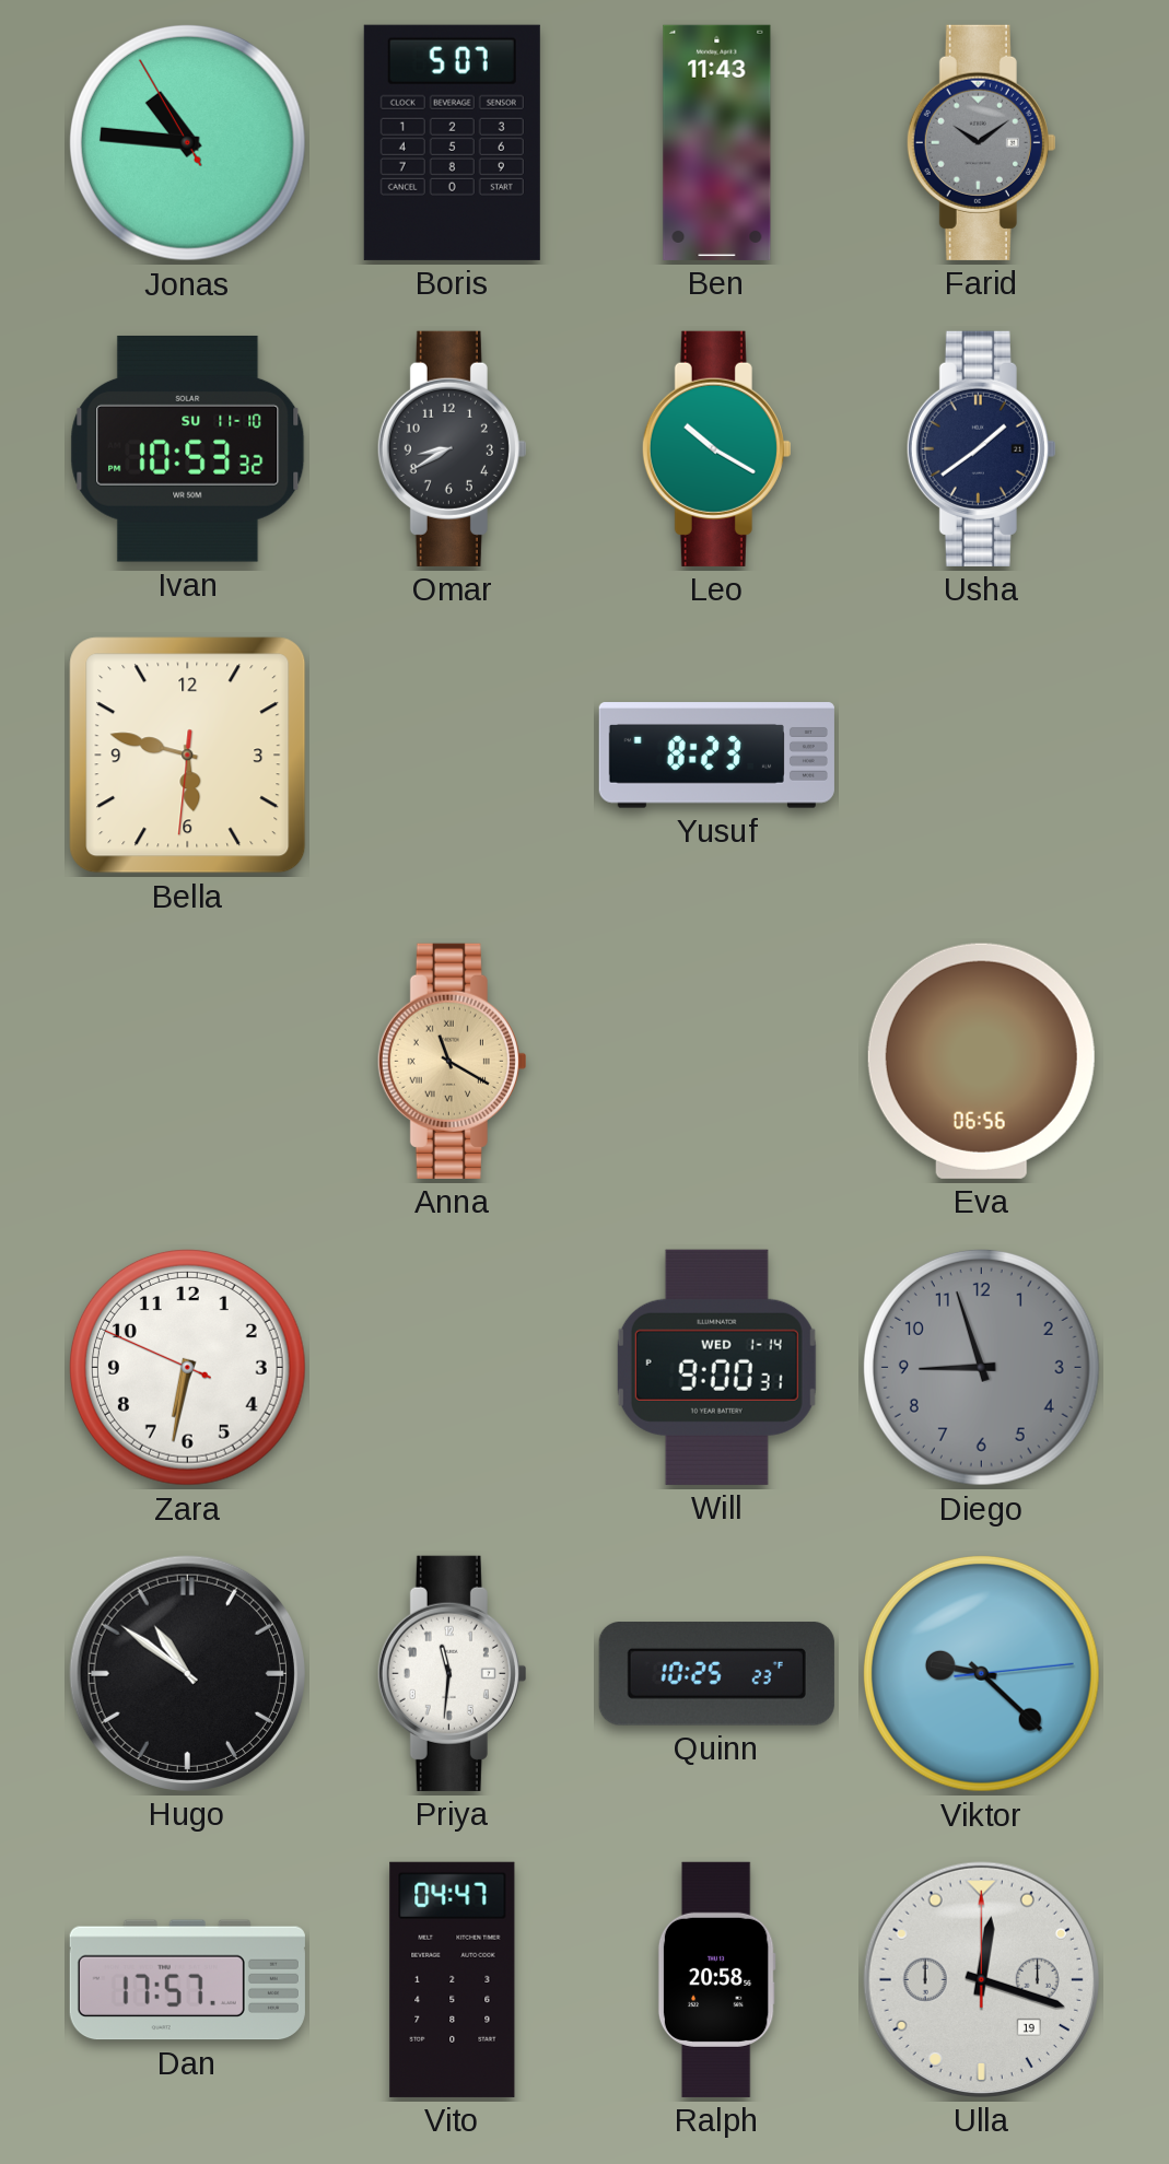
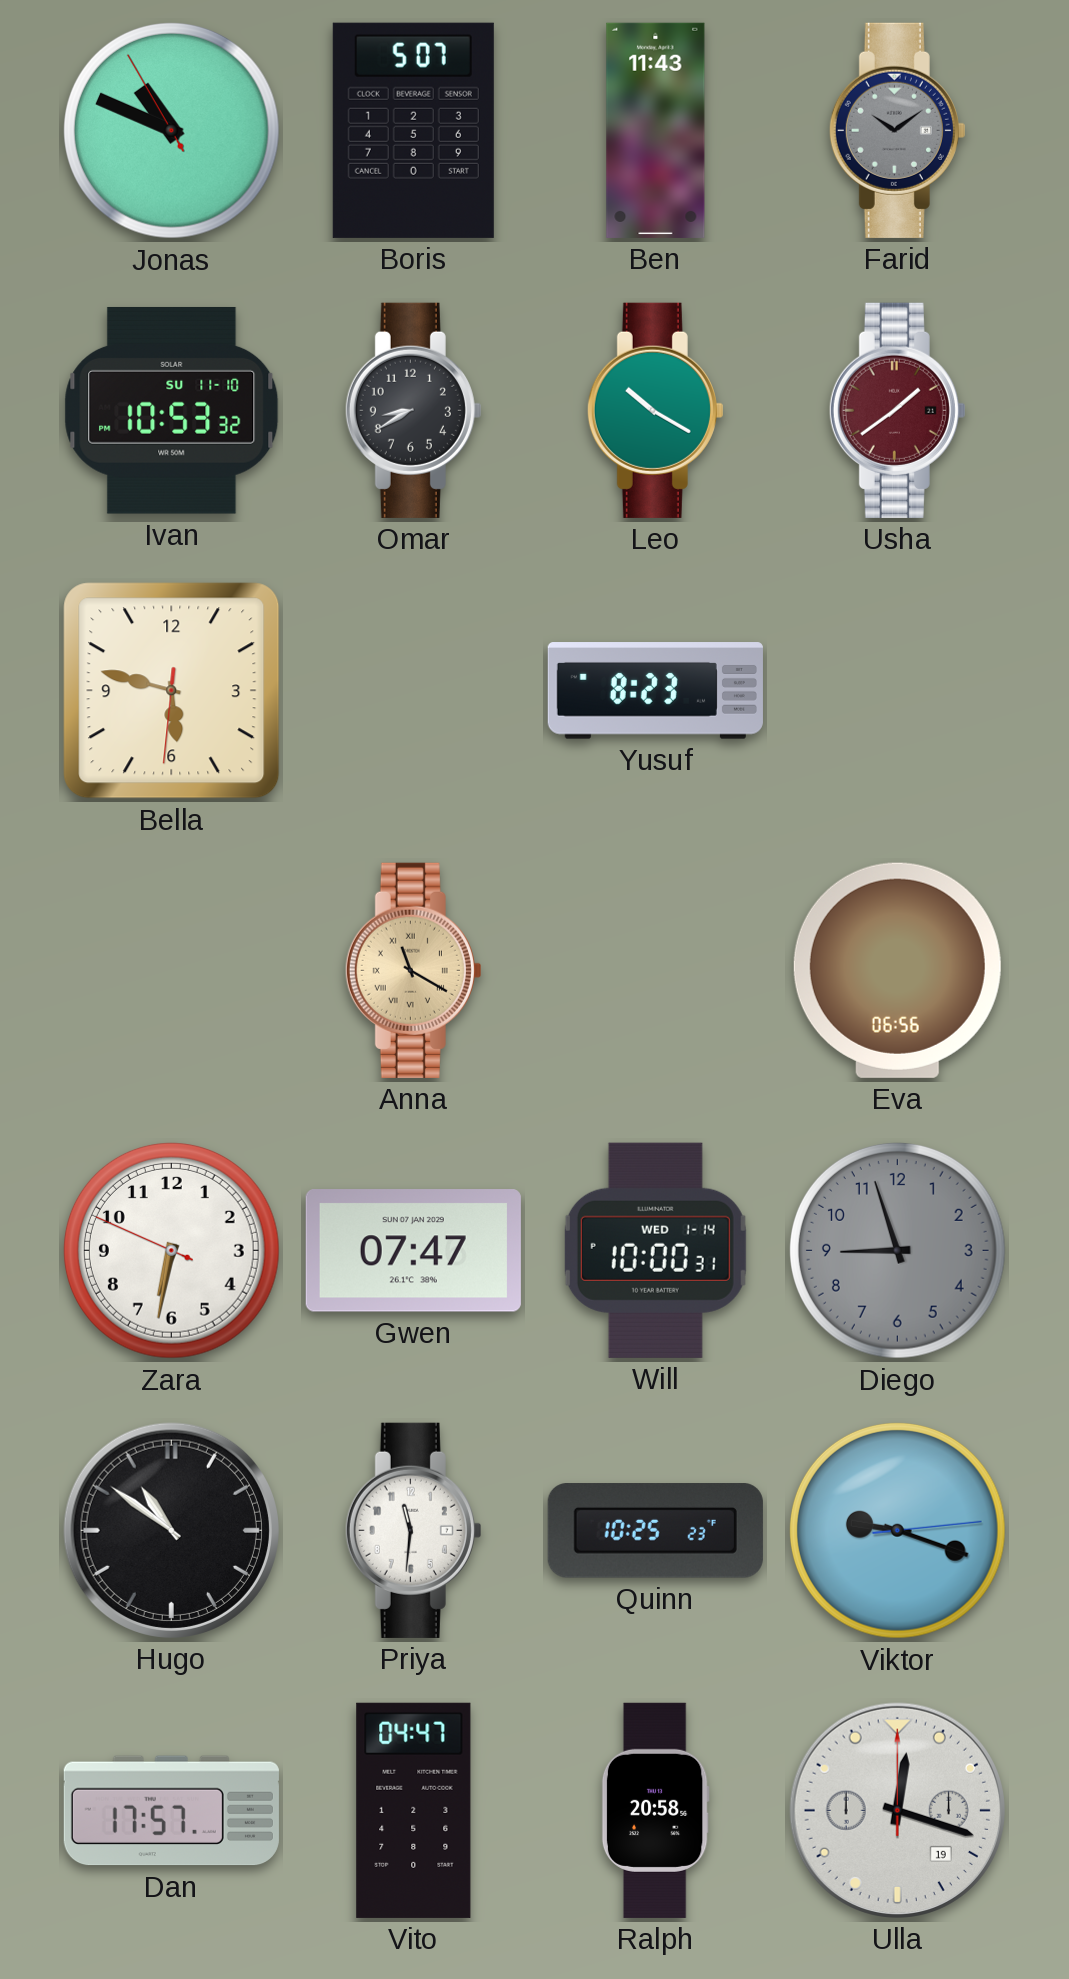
Jonas: 10:45 -> 10:48
Usha dial: navy -> burgundy
Gwen: none -> 07:47
Will: 9:00 -> 10:00
Viktor: 9:22 -> 9:18
